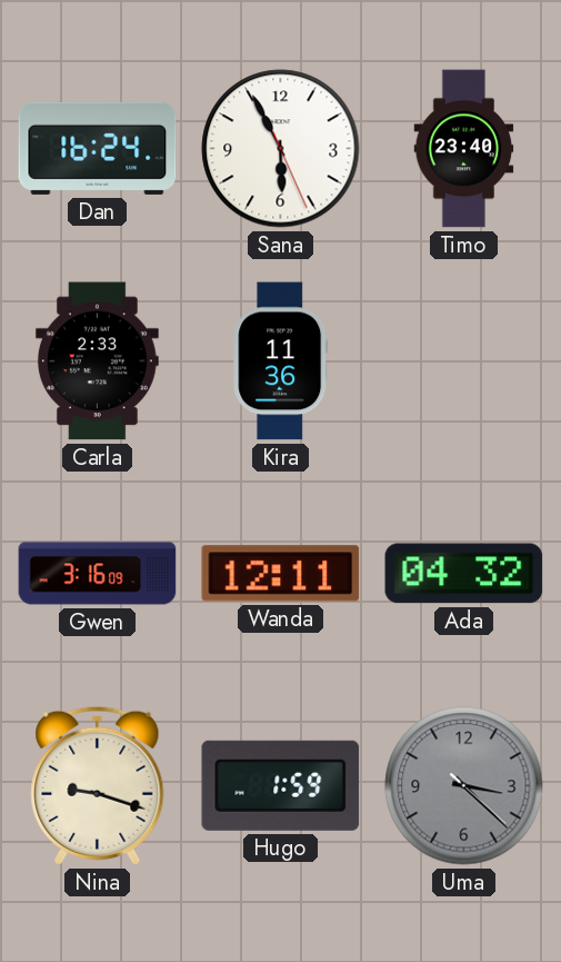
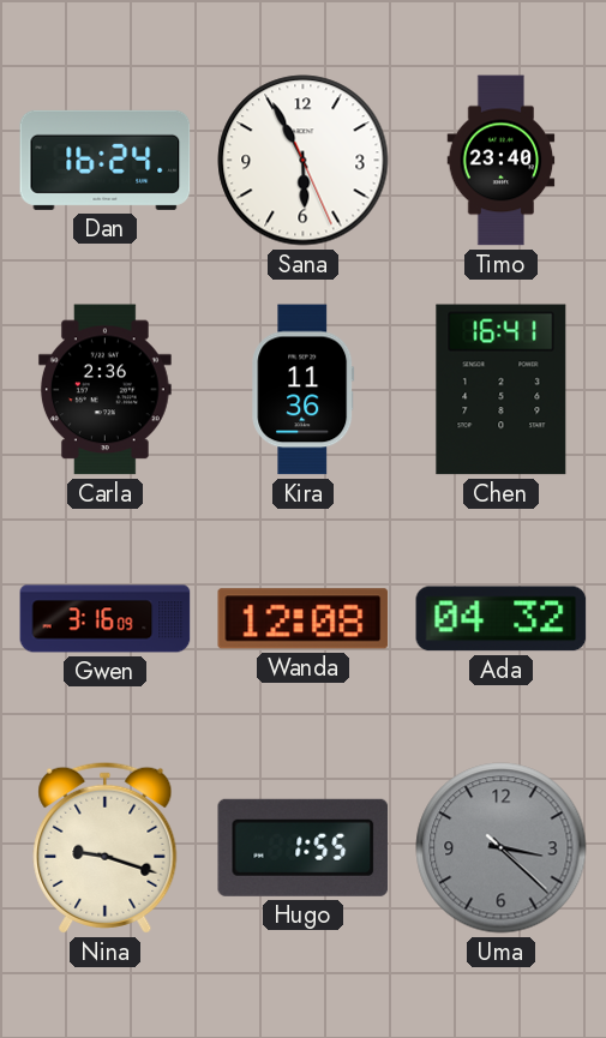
Carla: 2:33 -> 2:36
Chen: none -> 16:41
Wanda: 12:11 -> 12:08
Hugo: 1:59 -> 1:55
